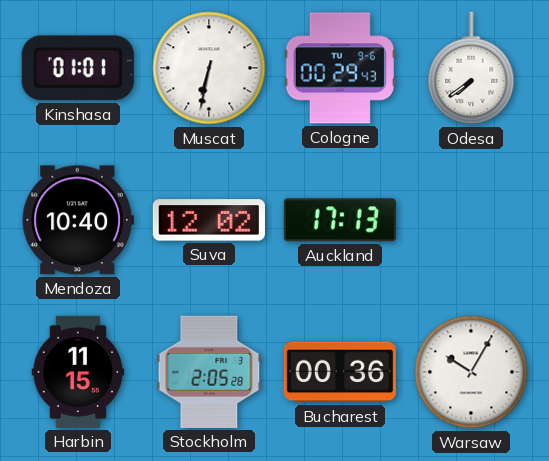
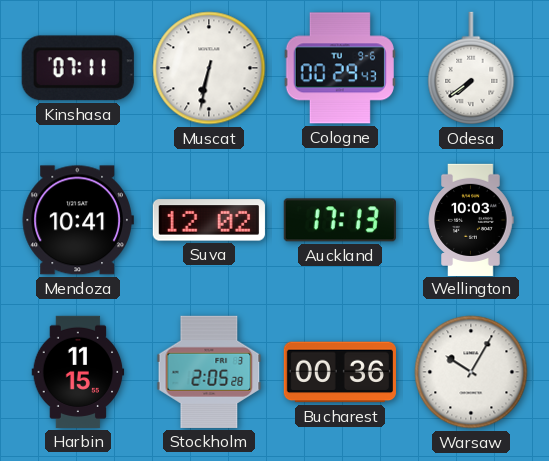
Kinshasa: 01:01 -> 07:11
Mendoza: 10:40 -> 10:41
Wellington: none -> 10:03
